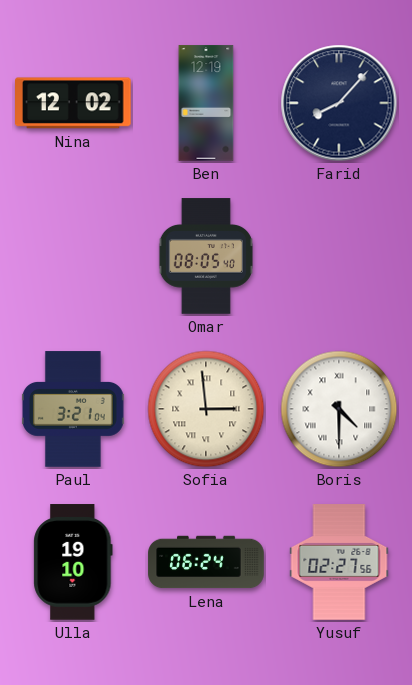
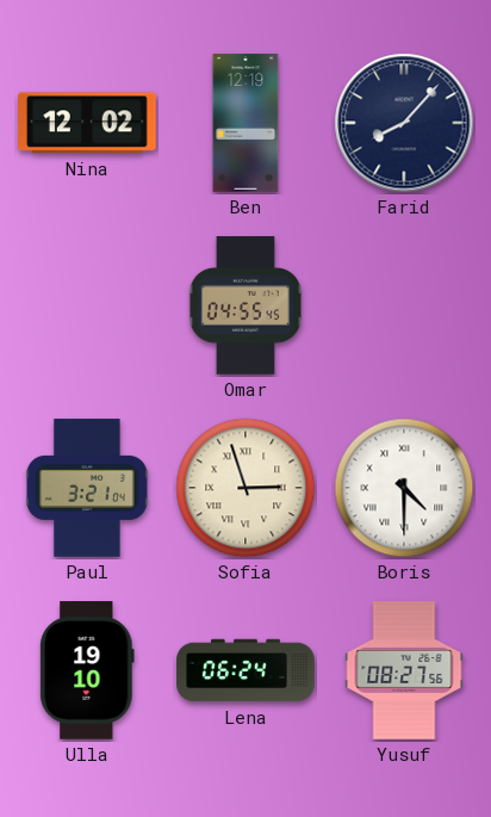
Omar: 08:05 -> 04:55
Sofia: 2:59 -> 2:57
Yusuf: 02:27 -> 08:27
